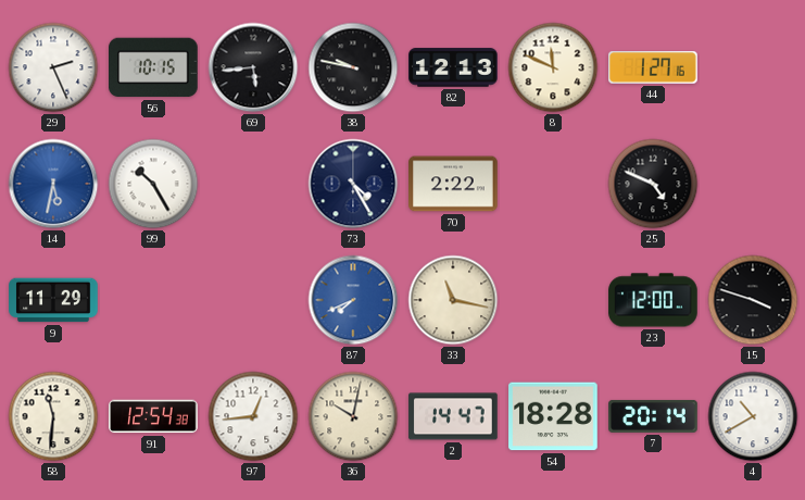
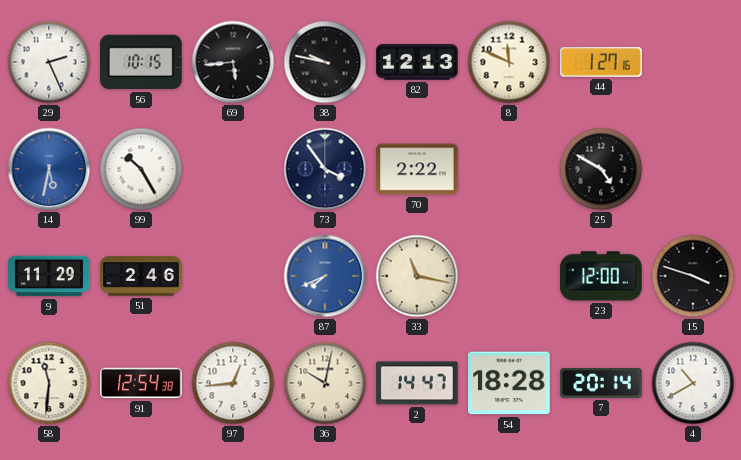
73: 4:25 -> 3:54
25: 4:49 -> 4:50
51: none -> 2:46
